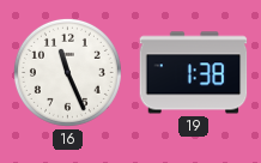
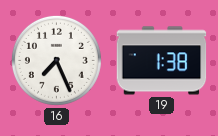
16: 11:26 -> 7:26
